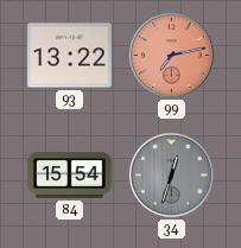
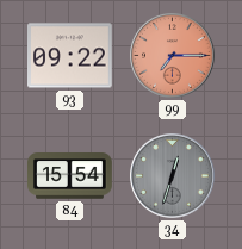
93: 13:22 -> 09:22
99: 7:13 -> 7:15
